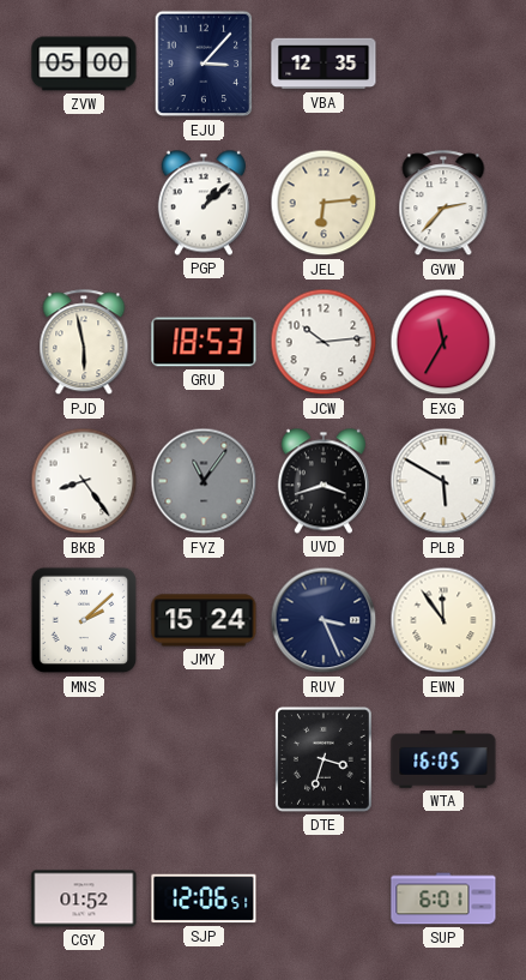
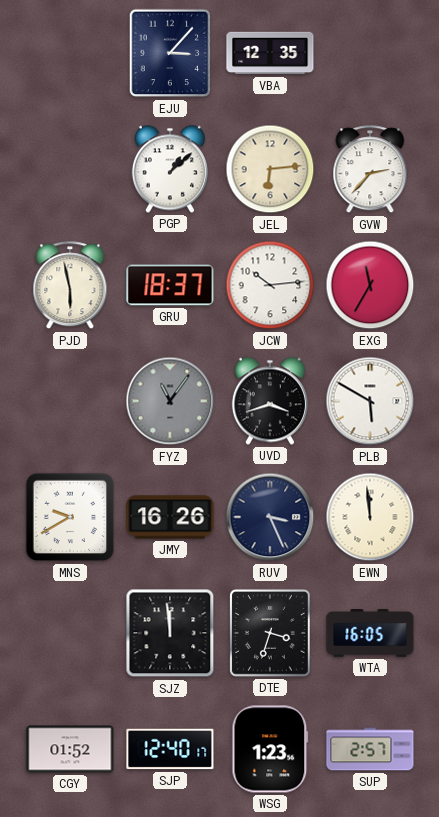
ZVW: 05:00 -> none
GRU: 18:53 -> 18:37
BKB: 8:24 -> none
MNS: 2:08 -> 9:40
JMY: 15:24 -> 16:26
EWN: 11:54 -> 11:59
SJZ: none -> 11:59
SJP: 12:06 -> 12:40
WSG: none -> 1:23
SUP: 6:01 -> 2:57
